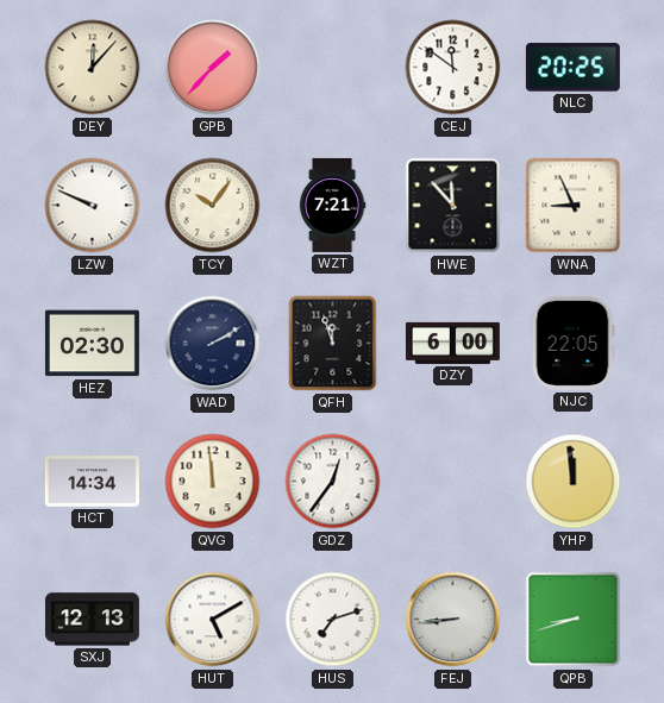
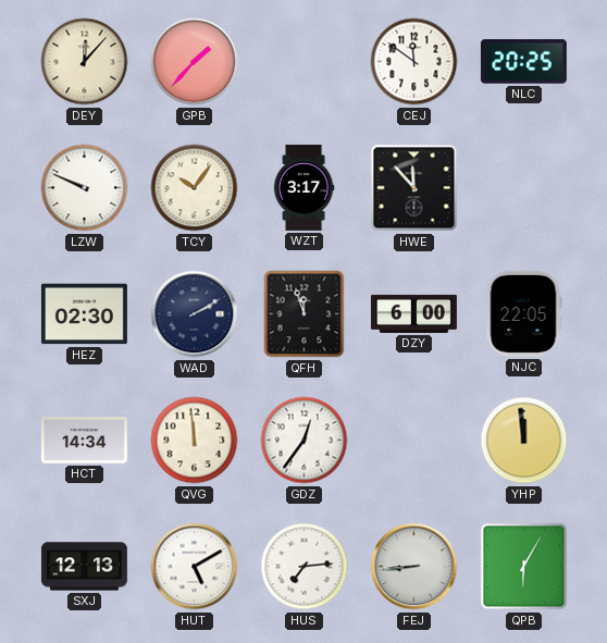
WZT: 7:21 -> 3:17
WNA: 8:56 -> none
HUS: 7:12 -> 7:14
QPB: 8:42 -> 6:05
